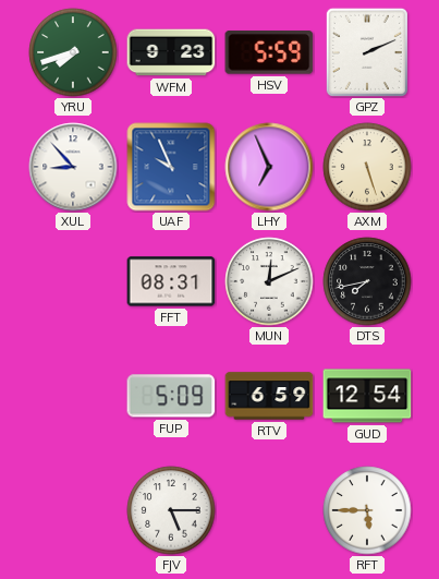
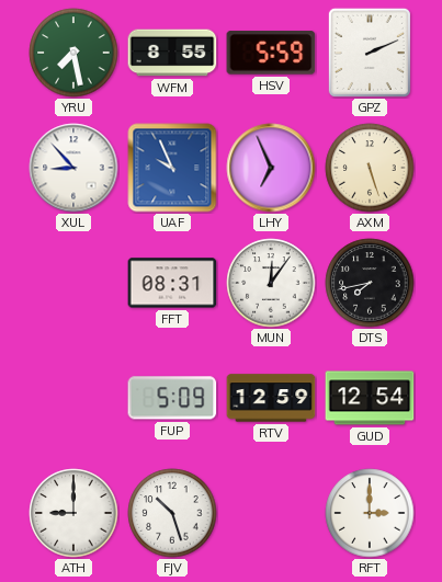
YRU: 7:42 -> 7:28
WFM: 9:23 -> 8:55
MUN: 12:11 -> 12:06
RTV: 6:59 -> 12:59
ATH: none -> 9:00
FJV: 5:15 -> 10:27
RFT: 5:45 -> 3:00
